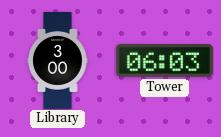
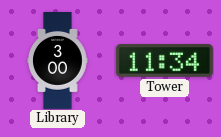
Tower: 06:03 -> 11:34
